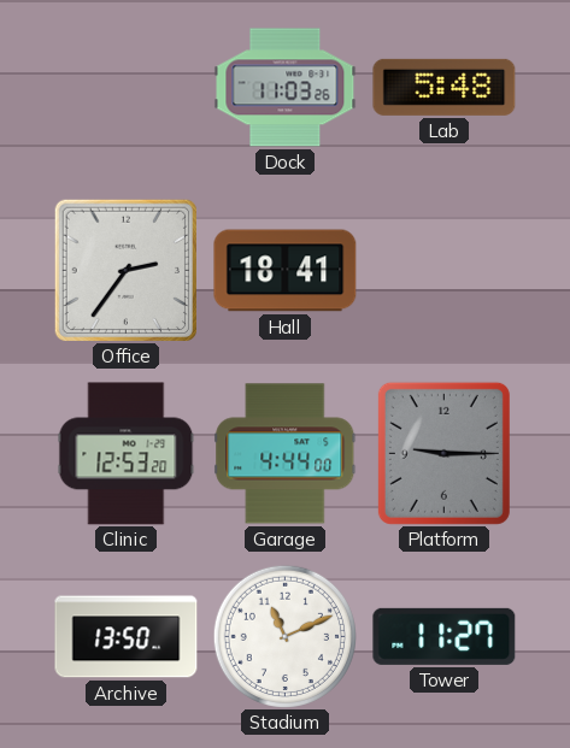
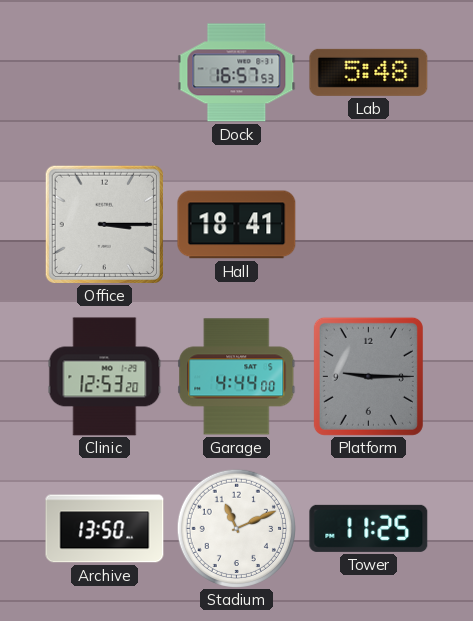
Dock: 11:03 -> 16:57
Office: 2:36 -> 3:15
Tower: 11:27 -> 11:25
